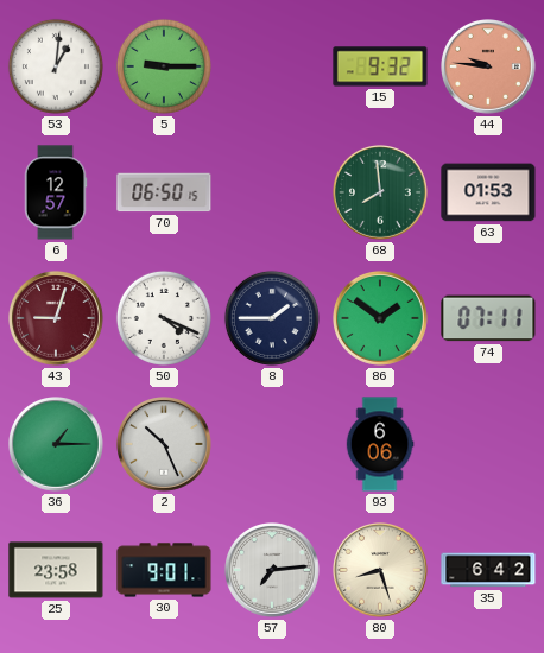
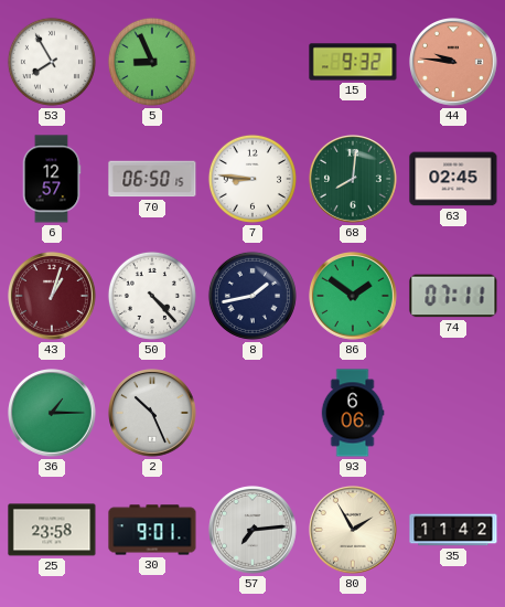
53: 1:01 -> 7:55
5: 9:15 -> 8:56
7: none -> 8:46
68: 7:59 -> 8:01
63: 01:53 -> 02:45
43: 9:03 -> 1:03
50: 4:19 -> 4:23
8: 1:45 -> 1:43
80: 8:27 -> 1:55
35: 6:42 -> 11:42
